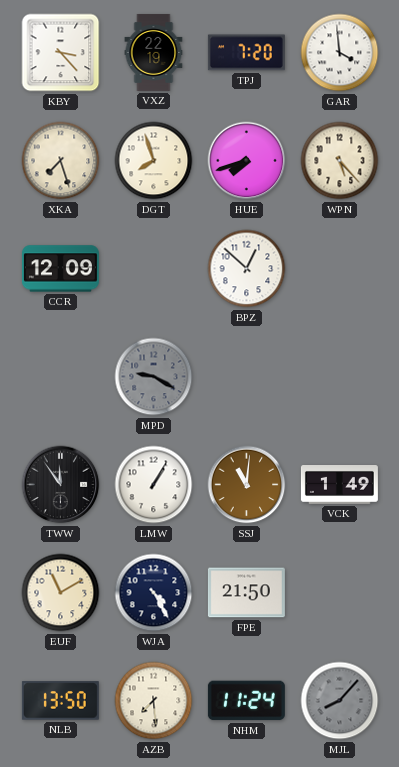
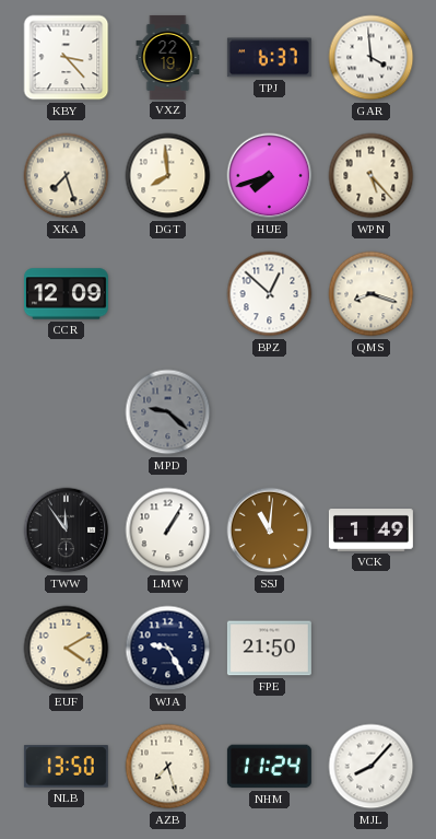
TPJ: 7:20 -> 6:37
DGT: 7:57 -> 7:59
QMS: none -> 8:18
MPD: 9:20 -> 9:22
EUF: 11:10 -> 4:10
WJA: 4:25 -> 9:25
AZB: 7:29 -> 7:27
MJL dial: grey -> white
